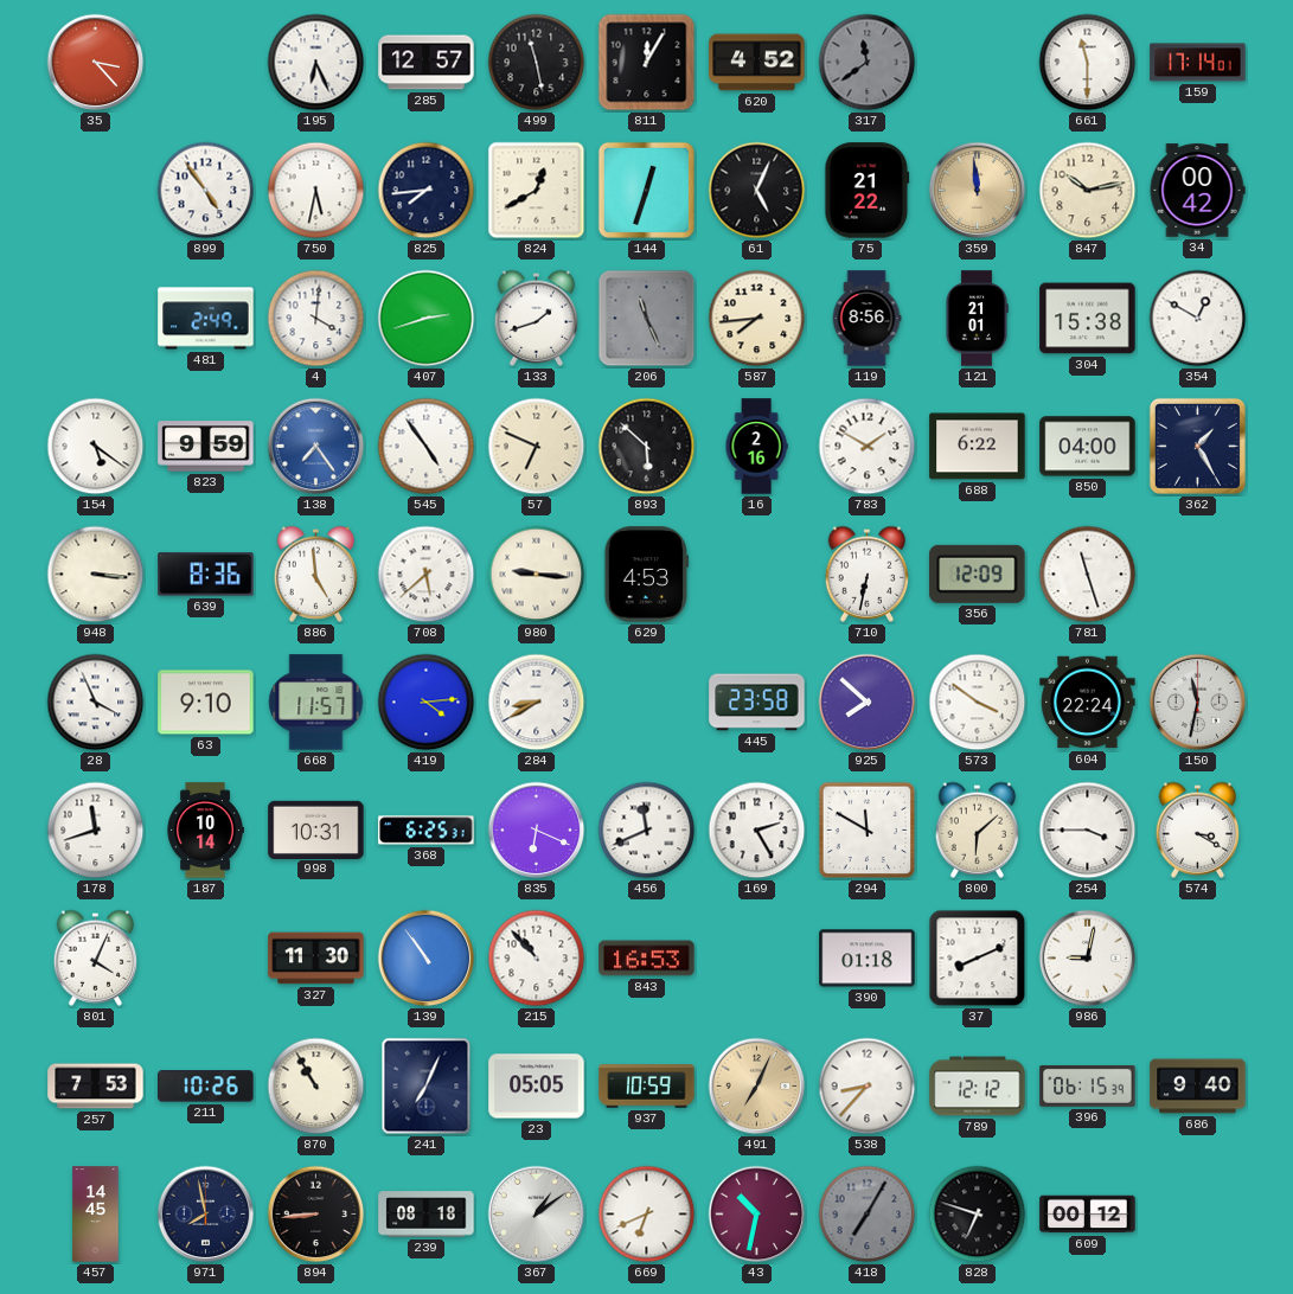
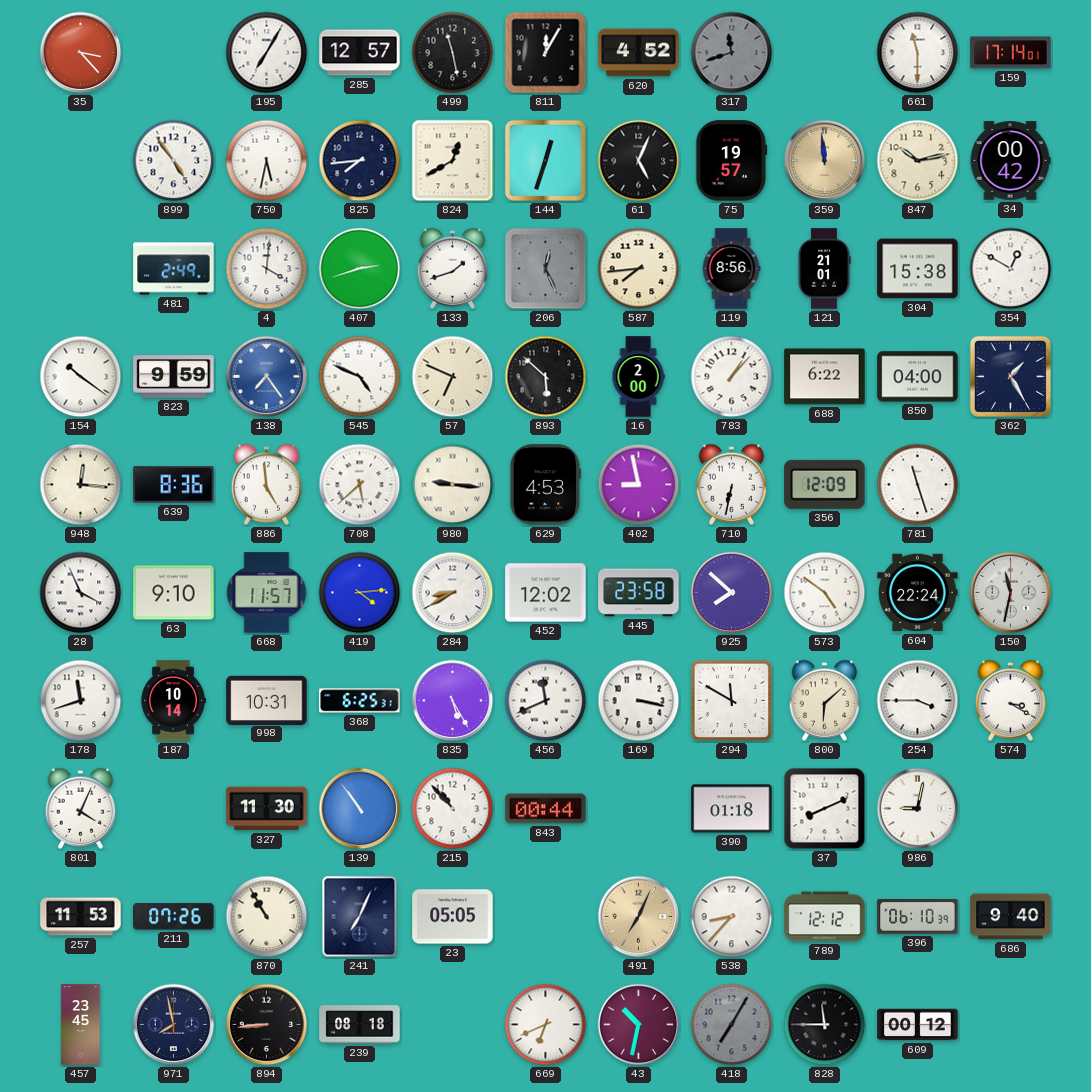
195: 6:26 -> 7:05
317: 11:39 -> 11:42
75: 21:22 -> 19:57
206: 11:26 -> 12:26
154: 5:21 -> 10:21
545: 4:54 -> 4:49
16: 2:16 -> 2:00
783: 1:50 -> 1:07
948: 3:16 -> 12:16
402: none -> 8:58
452: none -> 12:02
573: 3:51 -> 4:51
835: 6:19 -> 5:25
169: 2:25 -> 3:17
843: 16:53 -> 00:44
257: 7:53 -> 11:53
211: 10:26 -> 07:26
937: 10:59 -> none
396: 06:15 -> 06:10
457: 14:45 -> 23:45
367: 1:09 -> none
828: 6:48 -> 11:45
